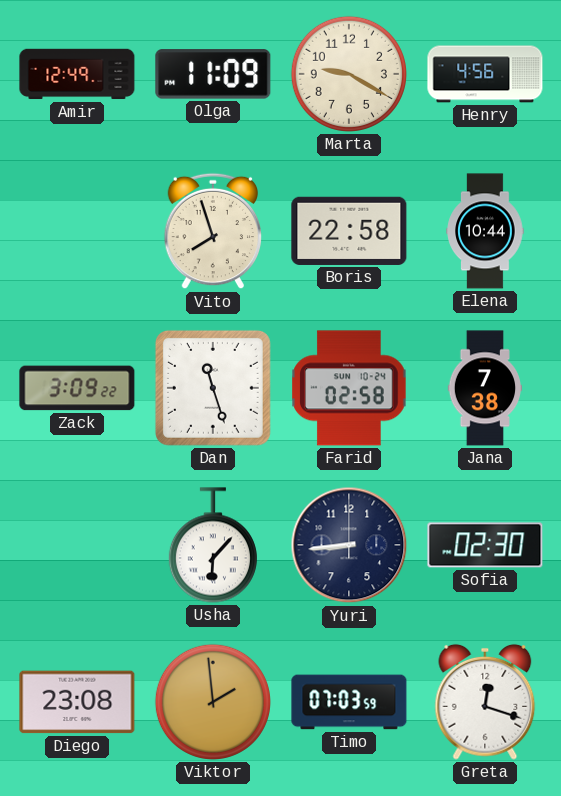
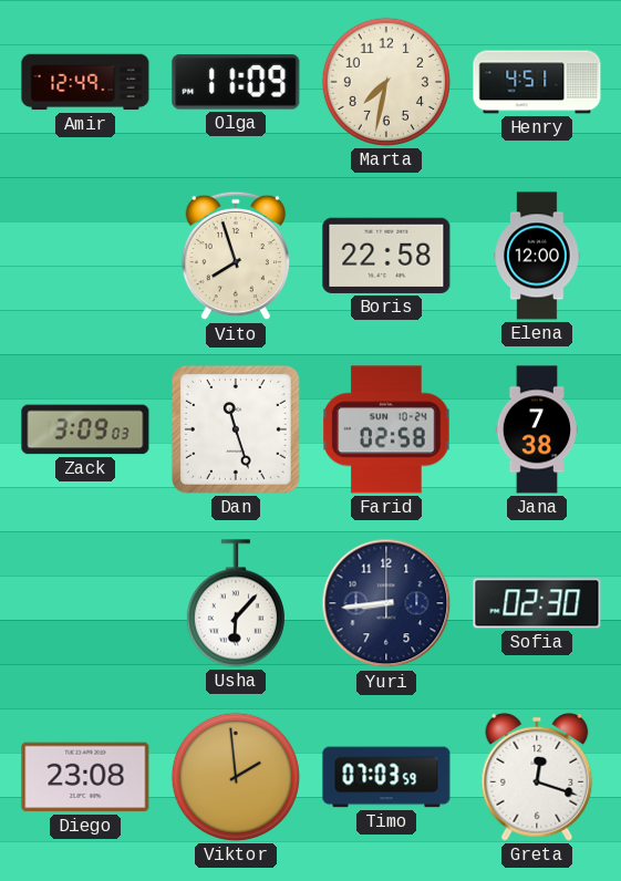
Marta: 9:20 -> 7:32
Henry: 4:56 -> 4:51
Elena: 10:44 -> 12:00
Zack: 3:09:22 -> 3:09:03
